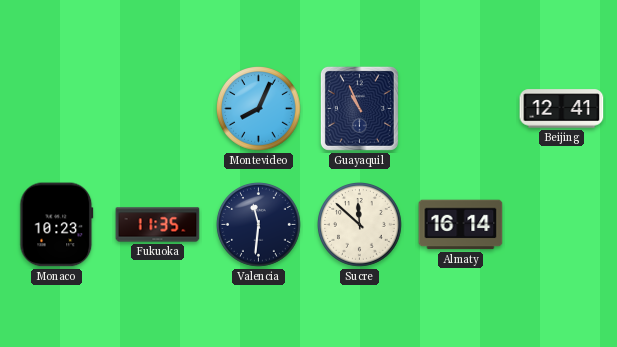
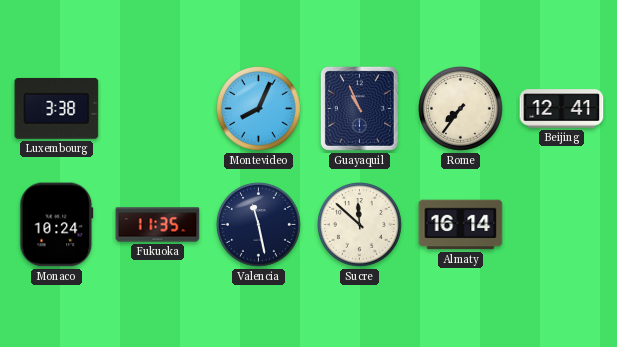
Luxembourg: none -> 3:38
Rome: none -> 7:36
Monaco: 10:23 -> 10:24
Valencia: 11:31 -> 11:28
